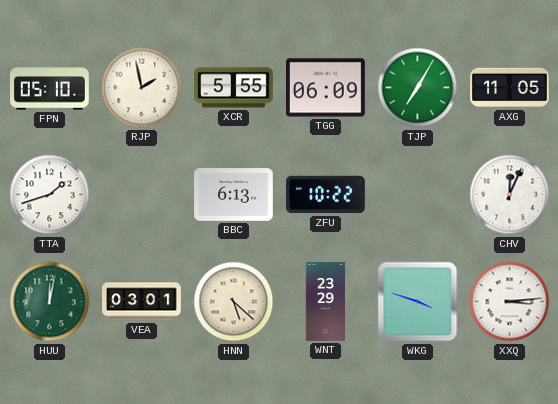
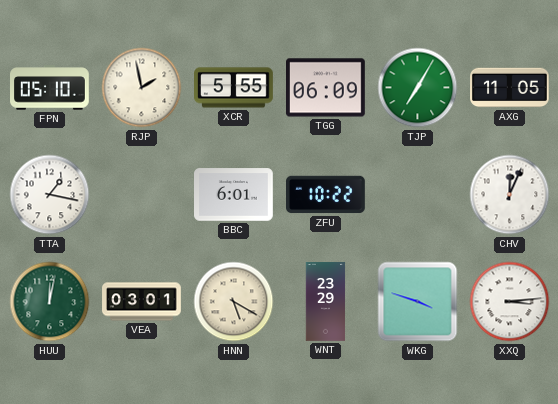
TTA: 1:42 -> 1:17
BBC: 6:13 -> 6:01
HNN: 5:22 -> 5:20
